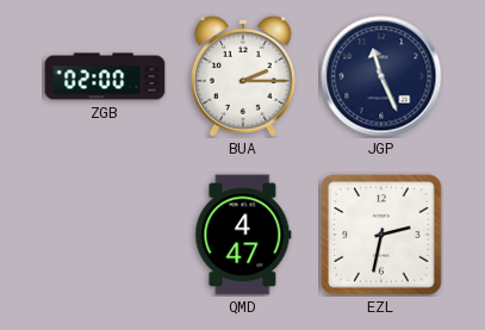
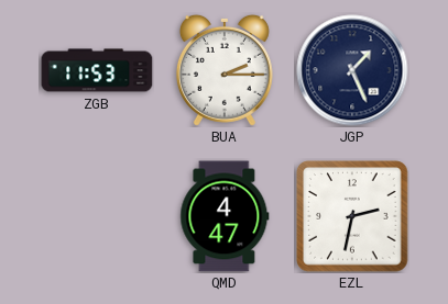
ZGB: 02:00 -> 11:53
JGP: 11:26 -> 1:26
